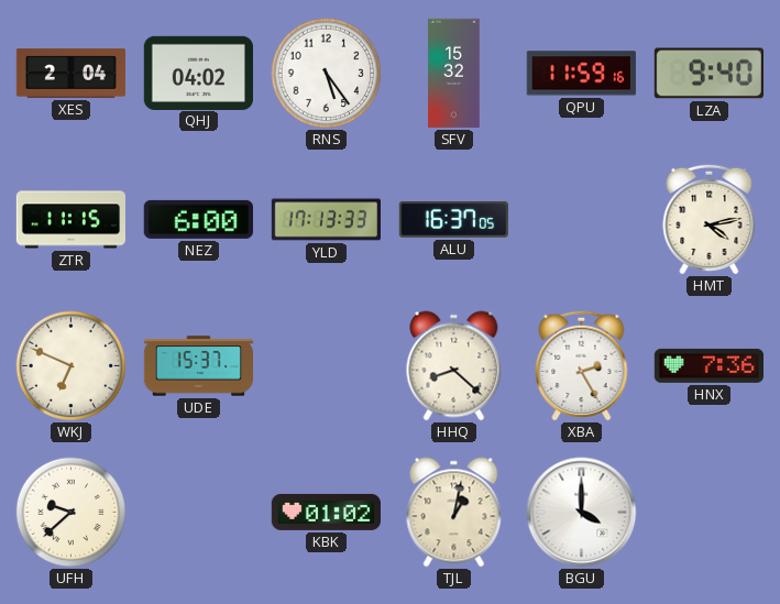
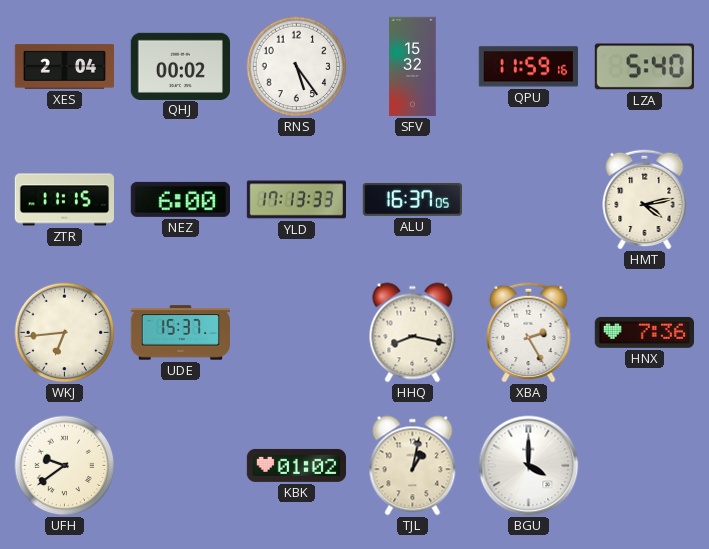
QHJ: 04:02 -> 00:02
LZA: 9:40 -> 5:40
WKJ: 6:49 -> 6:44
HHQ: 8:22 -> 8:17
UFH: 9:38 -> 9:39
